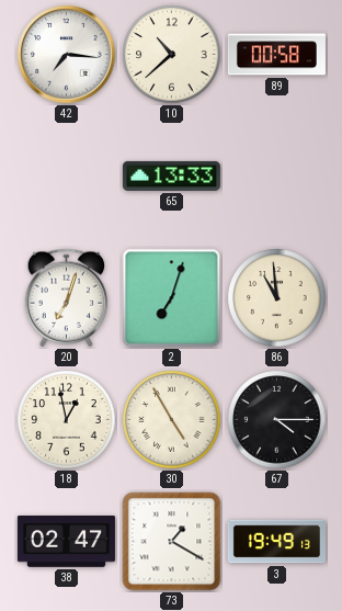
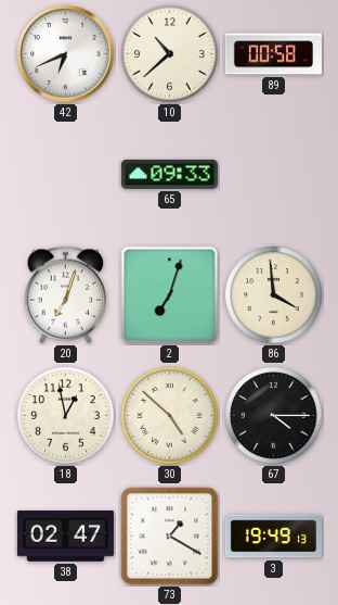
42: 7:16 -> 6:41
65: 13:33 -> 09:33
86: 10:59 -> 3:59
30: 4:55 -> 4:52
